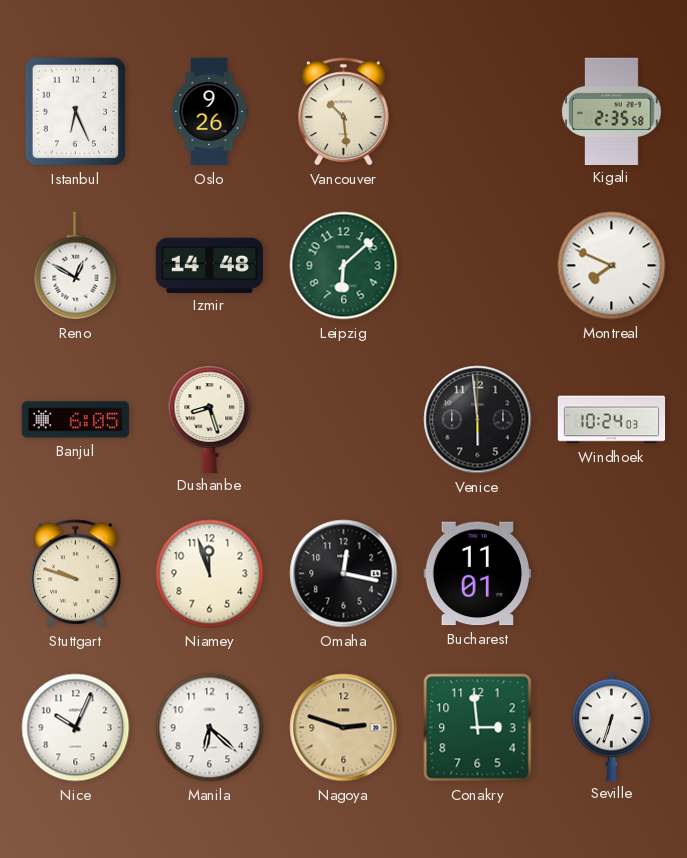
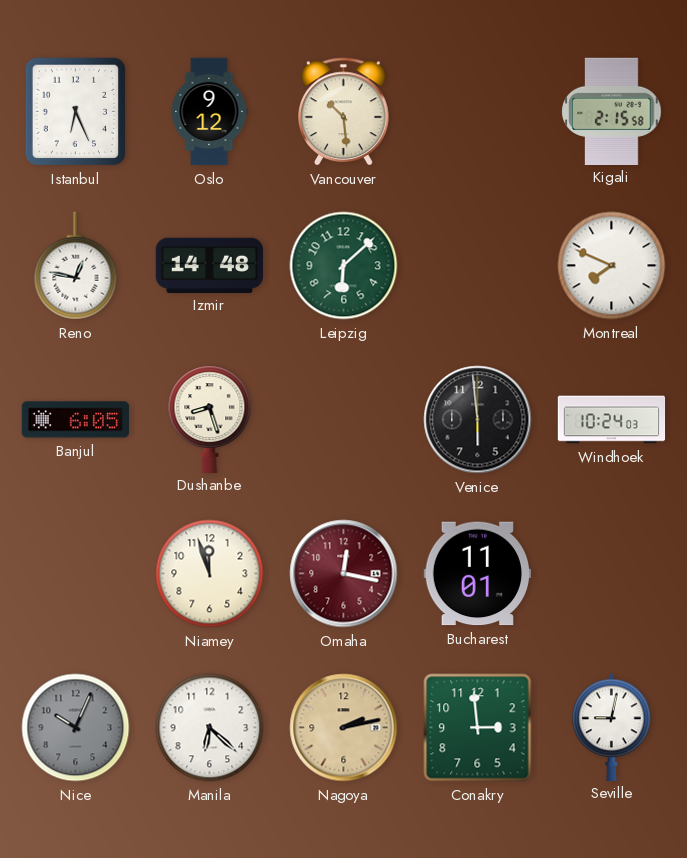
Oslo: 9:26 -> 9:12
Kigali: 2:35 -> 2:15
Reno: 12:50 -> 12:47
Stuttgart: 9:48 -> none
Omaha dial: black -> burgundy
Nice dial: white -> grey
Nagoya: 2:48 -> 2:13
Seville: 6:33 -> 9:02
